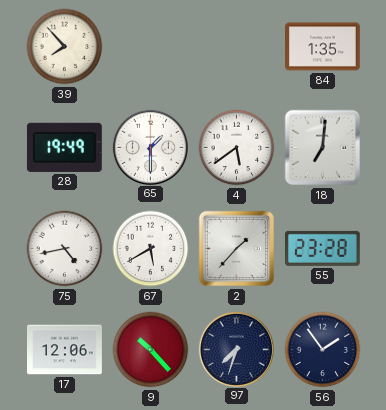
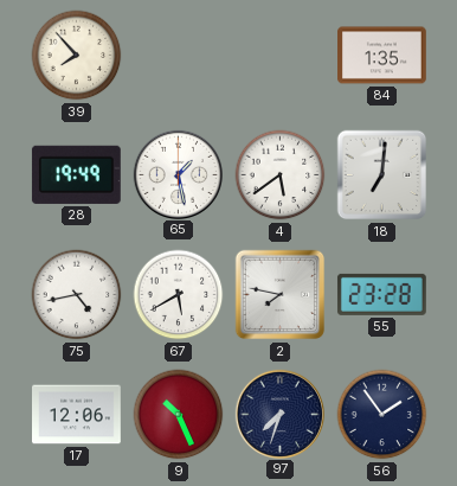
65: 1:30 -> 1:28
2: 1:37 -> 7:47
9: 10:23 -> 10:26
